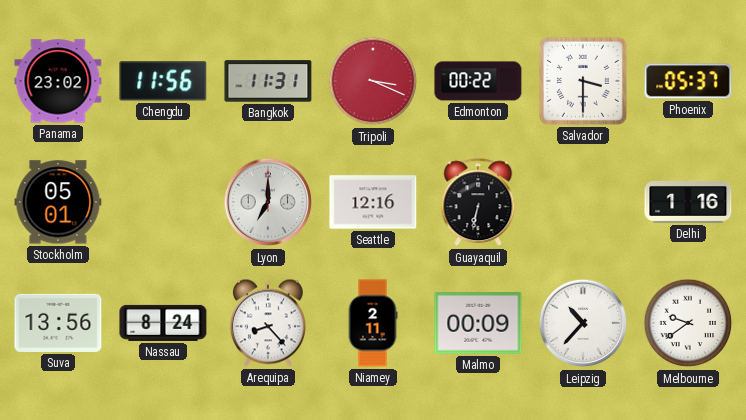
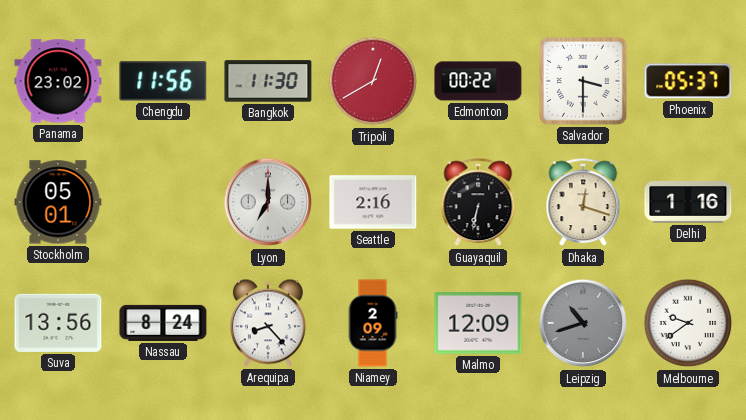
Bangkok: 11:31 -> 11:30
Tripoli: 3:19 -> 12:40
Seattle: 12:16 -> 2:16
Dhaka: none -> 12:18
Niamey: 2:11 -> 2:09
Malmo: 00:09 -> 12:09
Leipzig: 10:37 -> 10:42
Leipzig dial: white -> grey
